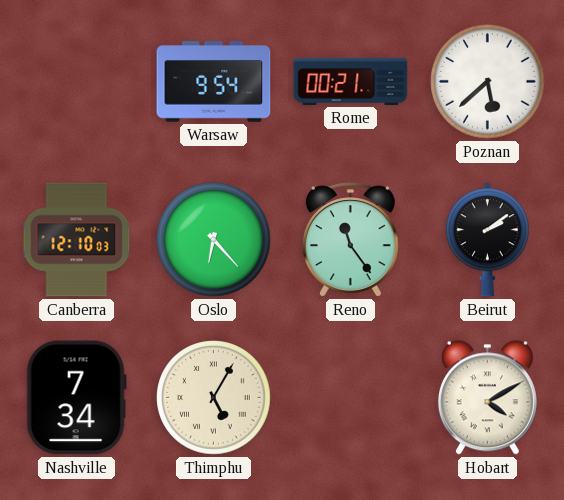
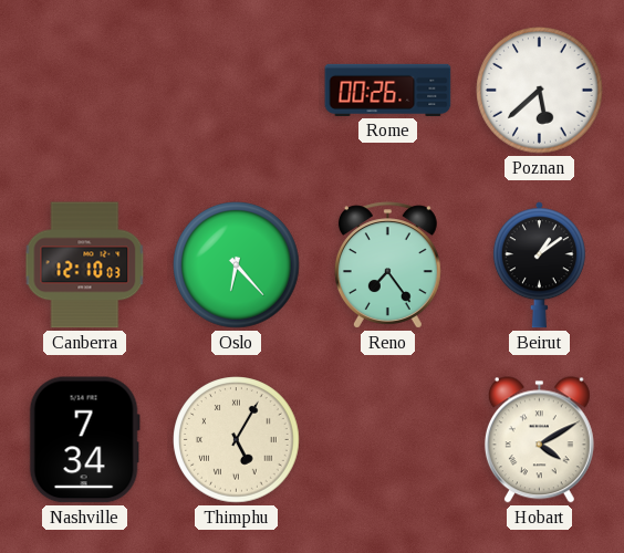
Warsaw: 9:54 -> none
Rome: 00:21 -> 00:26
Reno: 11:24 -> 7:24
Beirut: 2:09 -> 1:09
